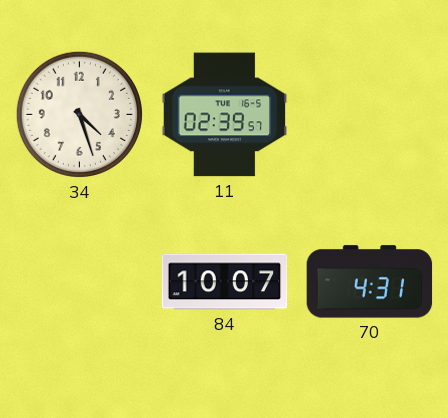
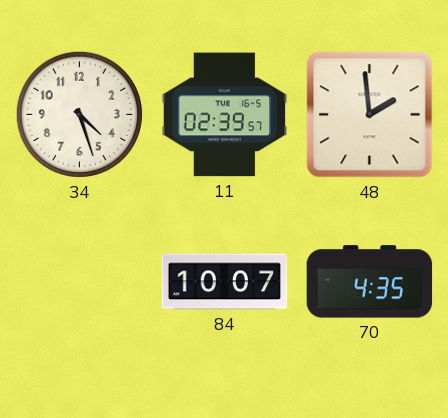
48: none -> 1:59
70: 4:31 -> 4:35
